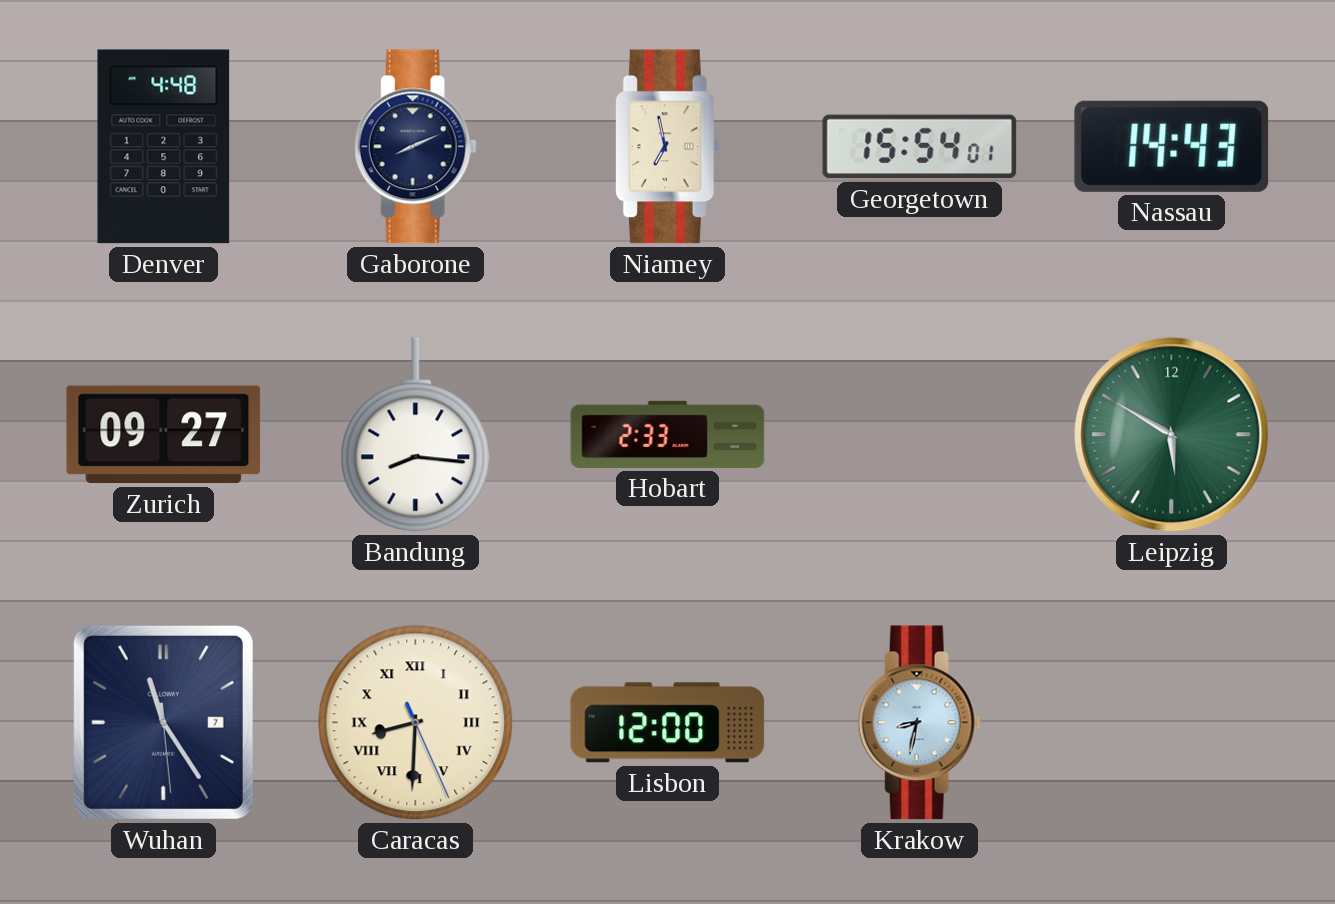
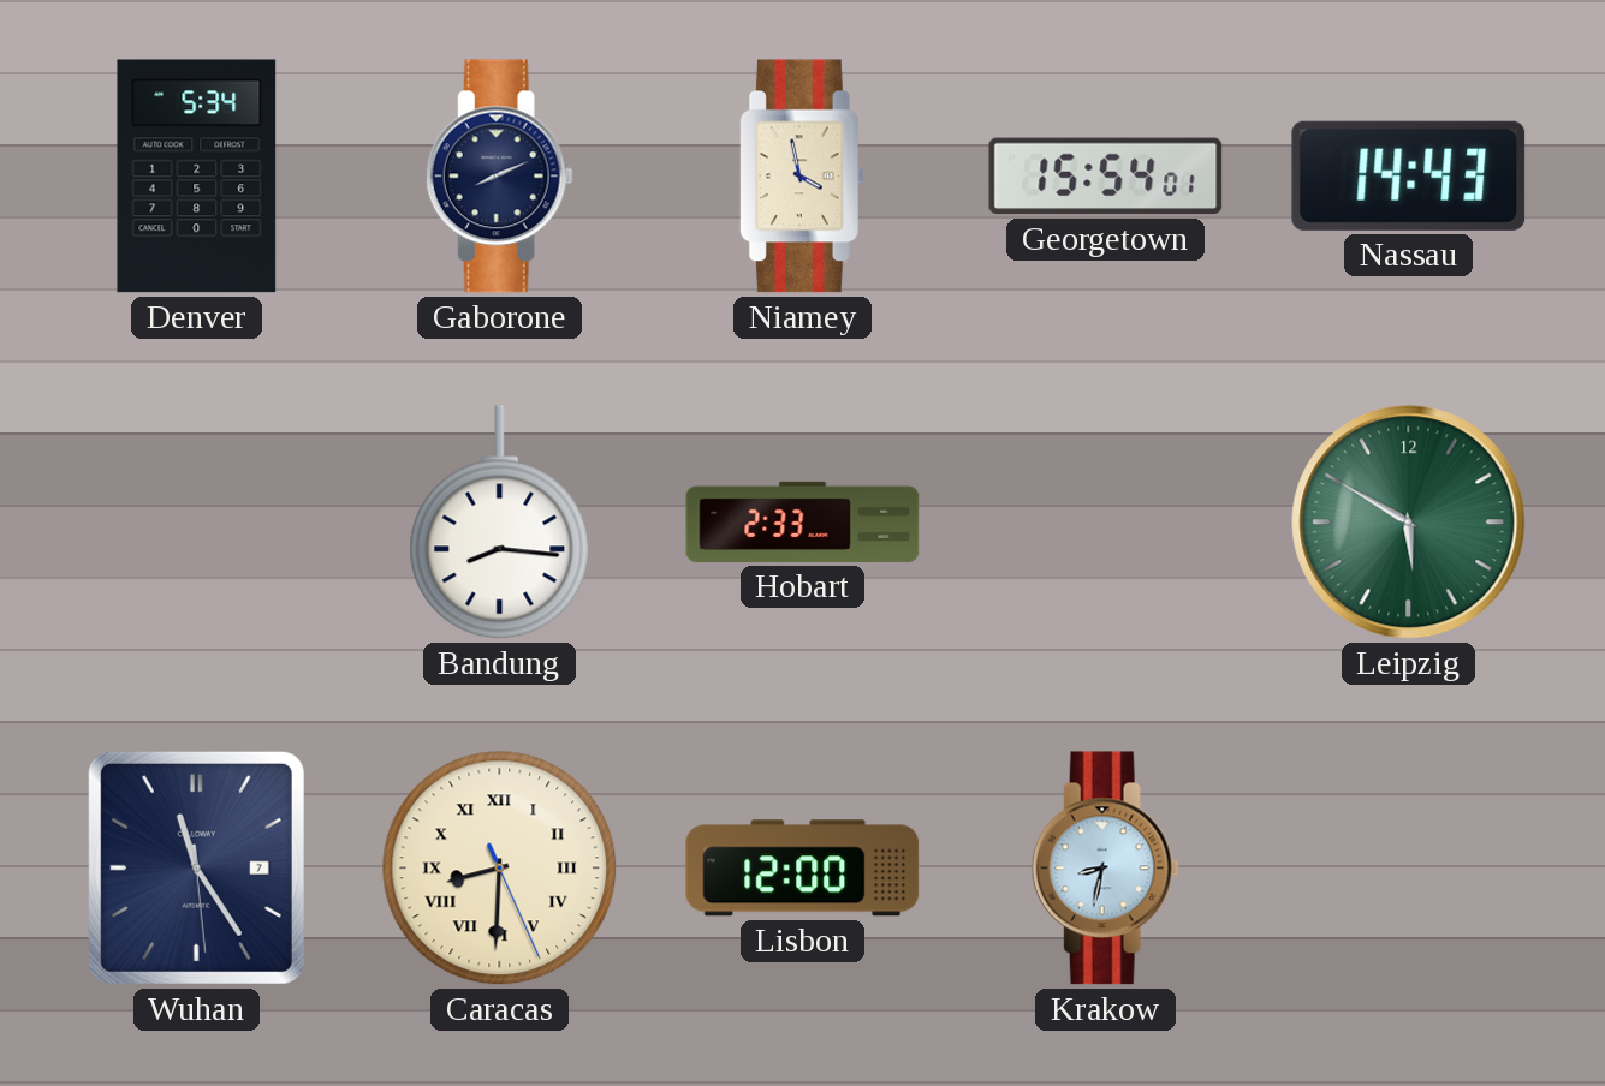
Denver: 4:48 -> 5:34
Niamey: 6:58 -> 3:58
Zurich: 09:27 -> none
